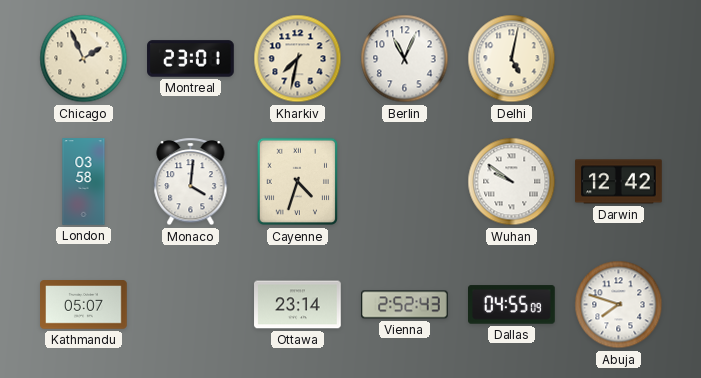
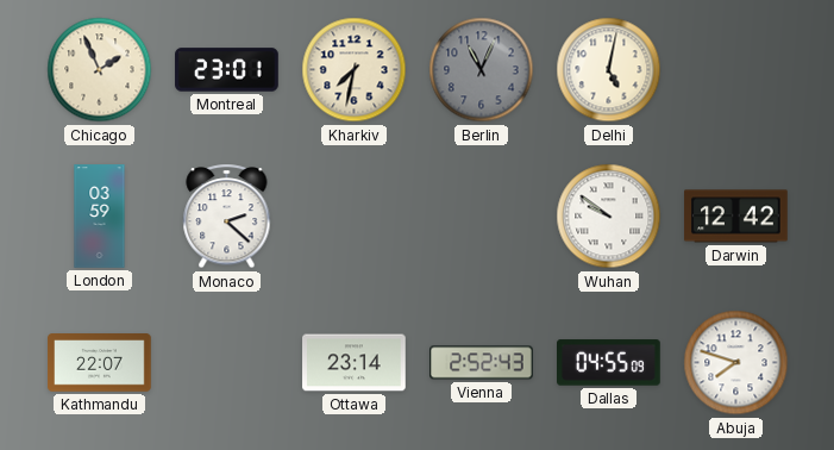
Berlin dial: white -> grey
London: 03:58 -> 03:59
Monaco: 4:01 -> 2:22
Cayenne: 4:33 -> none
Kathmandu: 05:07 -> 22:07
